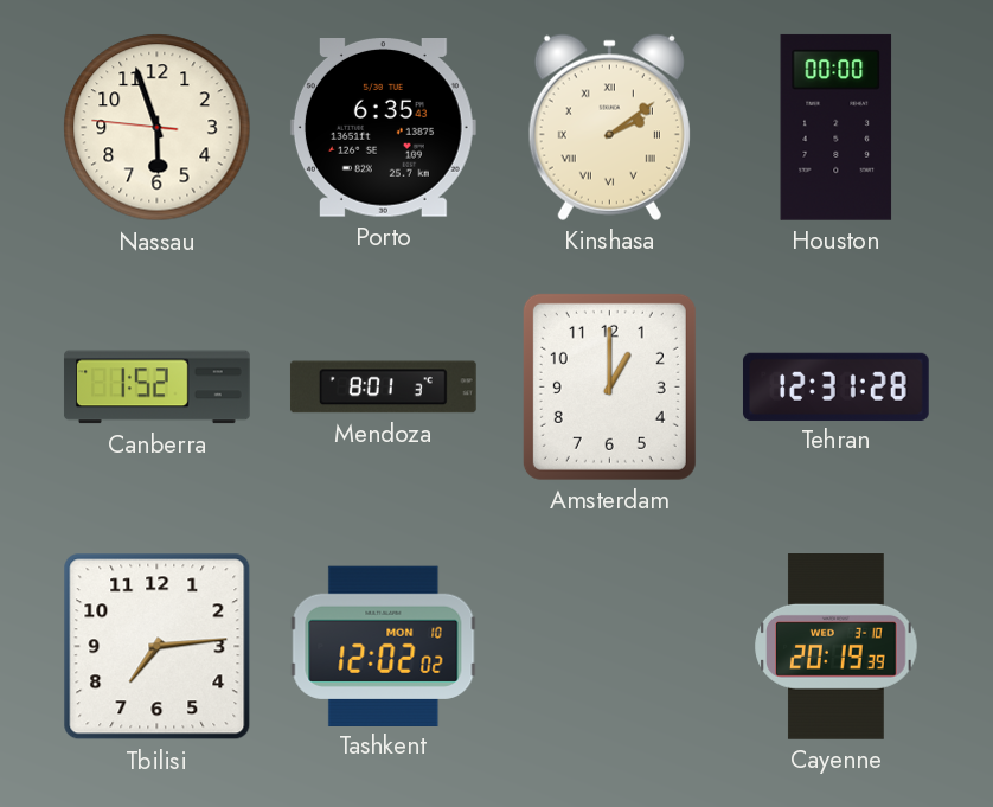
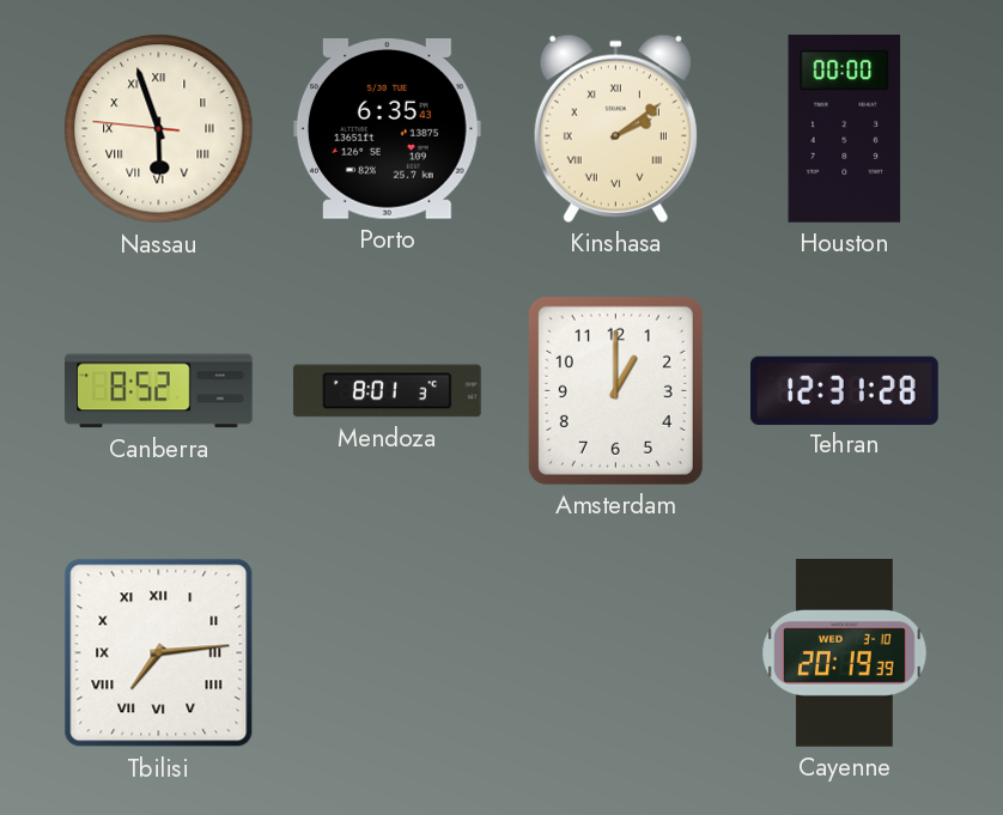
Nassau numerals: Arabic -> Roman
Canberra: 1:52 -> 8:52
Tbilisi numerals: Arabic -> Roman
Tashkent: 12:02 -> none
